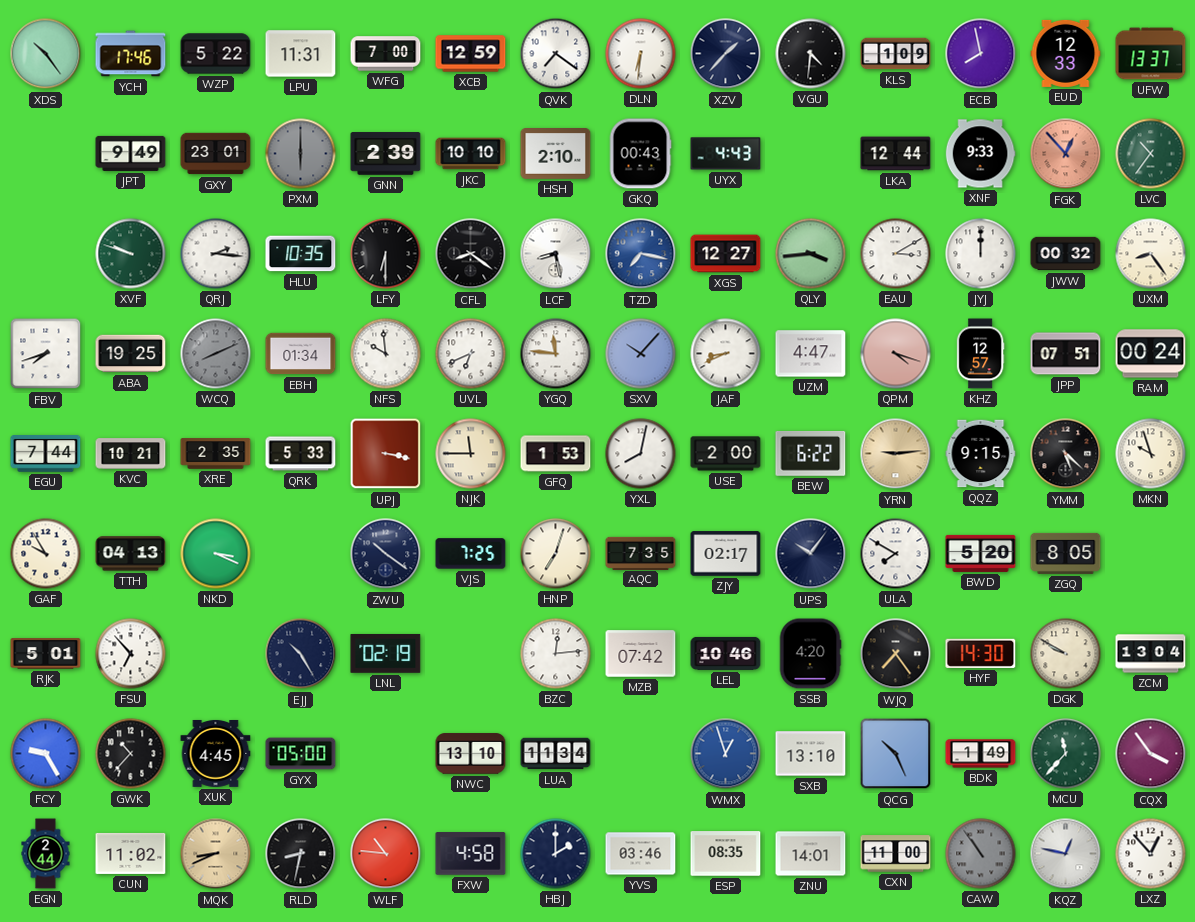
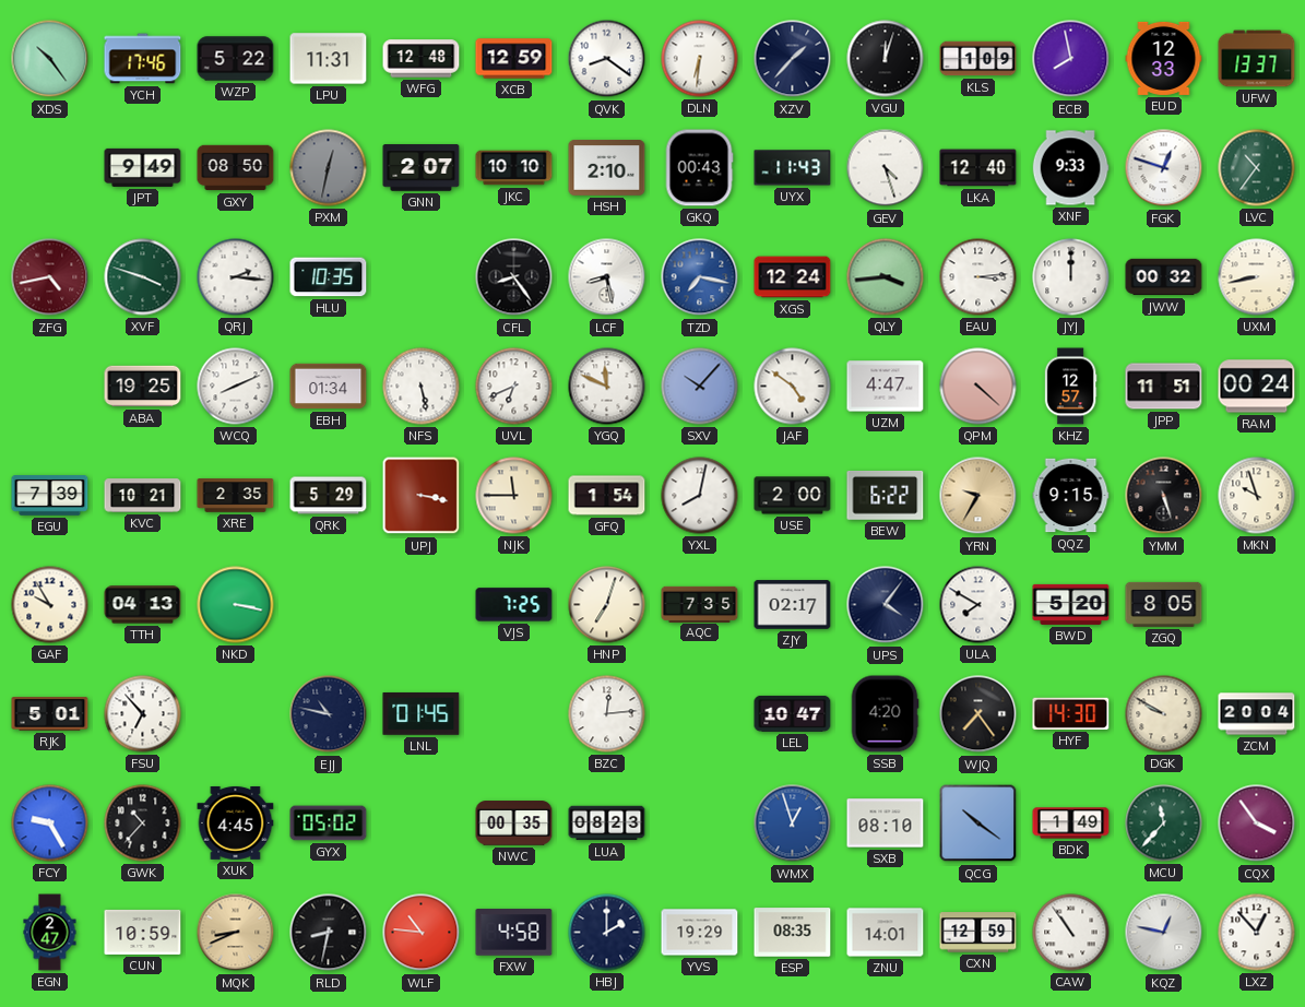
WFG: 7:00 -> 12:48
QVK: 7:21 -> 8:21
VGU: 4:31 -> 12:03
GXY: 23:01 -> 08:50
PXM: 6:00 -> 12:32
GNN: 2:39 -> 2:07
UYX: 4:43 -> 11:43
GEV: none -> 4:27
LKA: 12:44 -> 12:40
FGK: 12:53 -> 12:48
FGK dial: salmon -> white
ZFG: none -> 4:43
XVF: 9:48 -> 3:48
LFY: 6:30 -> none
CFL: 8:21 -> 8:24
XGS: 12:27 -> 12:24
EAU: 3:10 -> 3:14
UXM: 8:24 -> 8:43
FBV: 7:42 -> none
WCQ dial: grey -> white
NFS: 9:59 -> 5:28
YGQ: 11:46 -> 11:49
JAF: 8:41 -> 4:51
QPM: 4:18 -> 4:22
JPP: 07:51 -> 11:51
EGU: 7:44 -> 7:39
QRK: 5:33 -> 5:29
GFQ: 1:53 -> 1:54
YRN: 9:14 -> 9:35
YMM: 5:22 -> 5:27
NKD: 3:19 -> 3:17
ZWU: 10:21 -> none
UPS: 10:06 -> 4:06
EJJ: 10:25 -> 10:47
LNL: 02:19 -> 01:45
MZB: 07:42 -> none
LEL: 10:46 -> 10:47
ZCM: 13:04 -> 20:04
GYX: 05:00 -> 05:02
NWC: 13:10 -> 00:35
LUA: 11:34 -> 08:23
SXB: 13:10 -> 08:10
QCG: 10:26 -> 10:21
EGN: 2:44 -> 2:47
CUN: 11:02 -> 10:59
YVS: 03:46 -> 19:29
CXN: 11:00 -> 12:59
CAW dial: grey -> white
